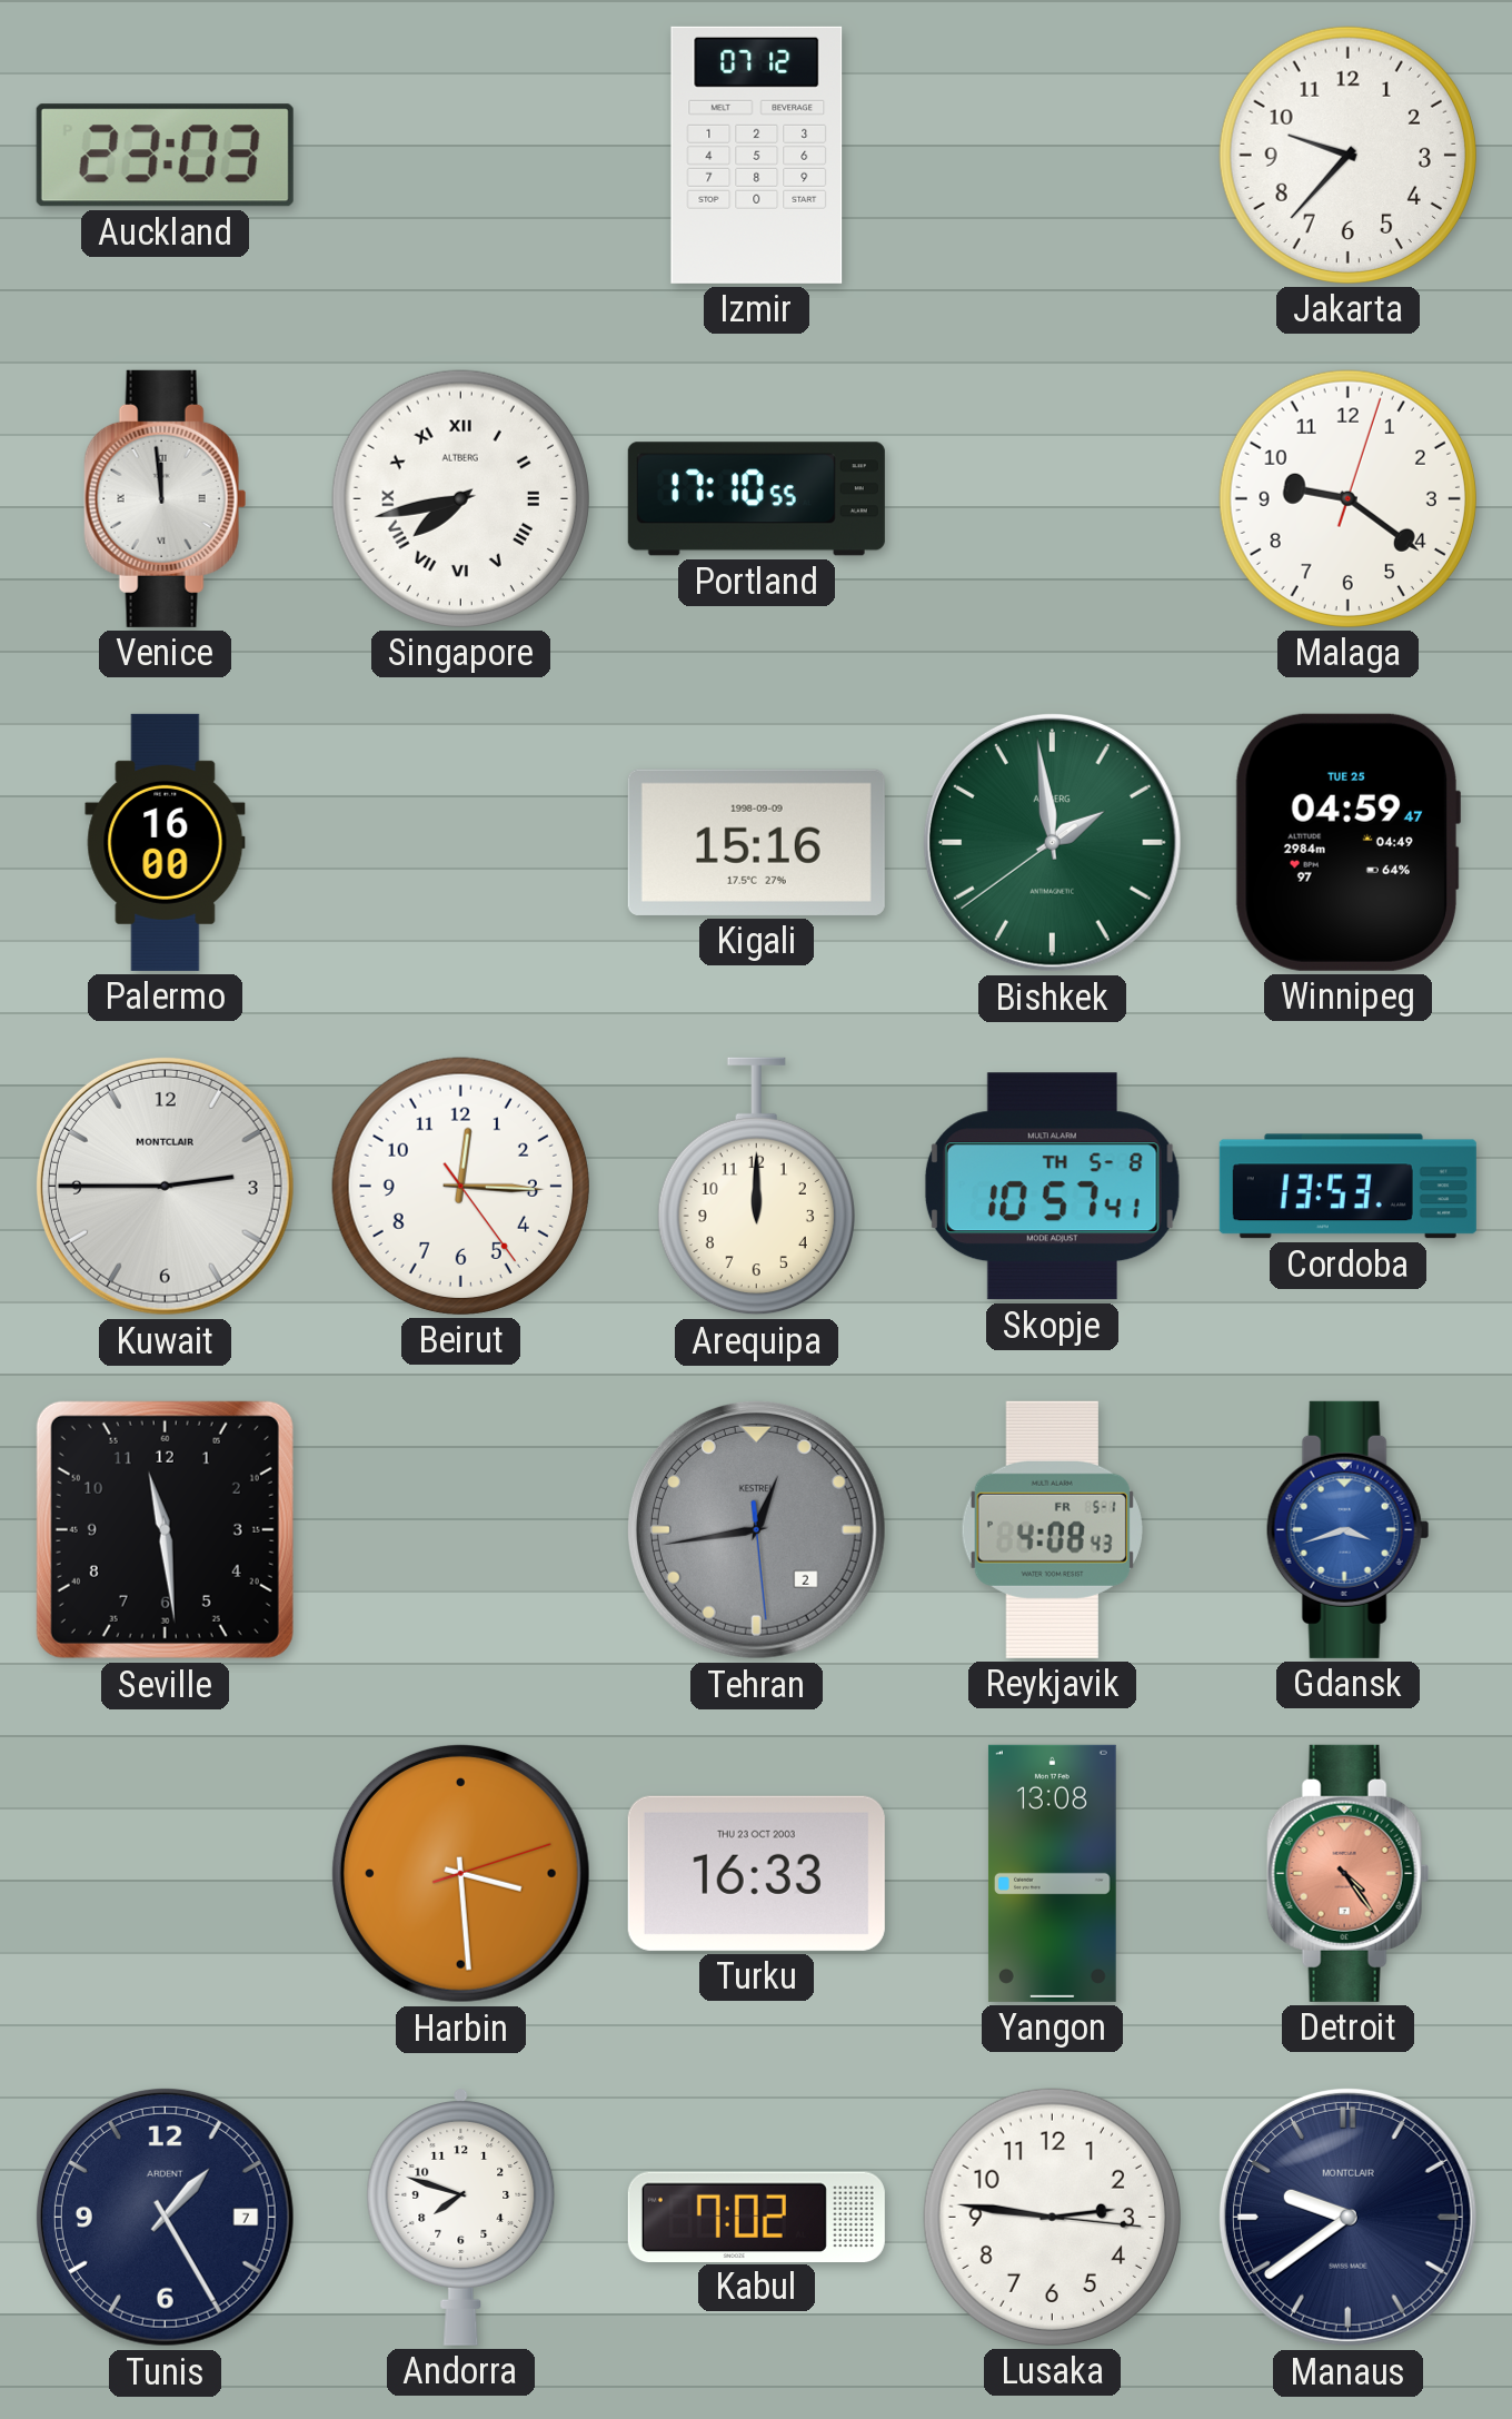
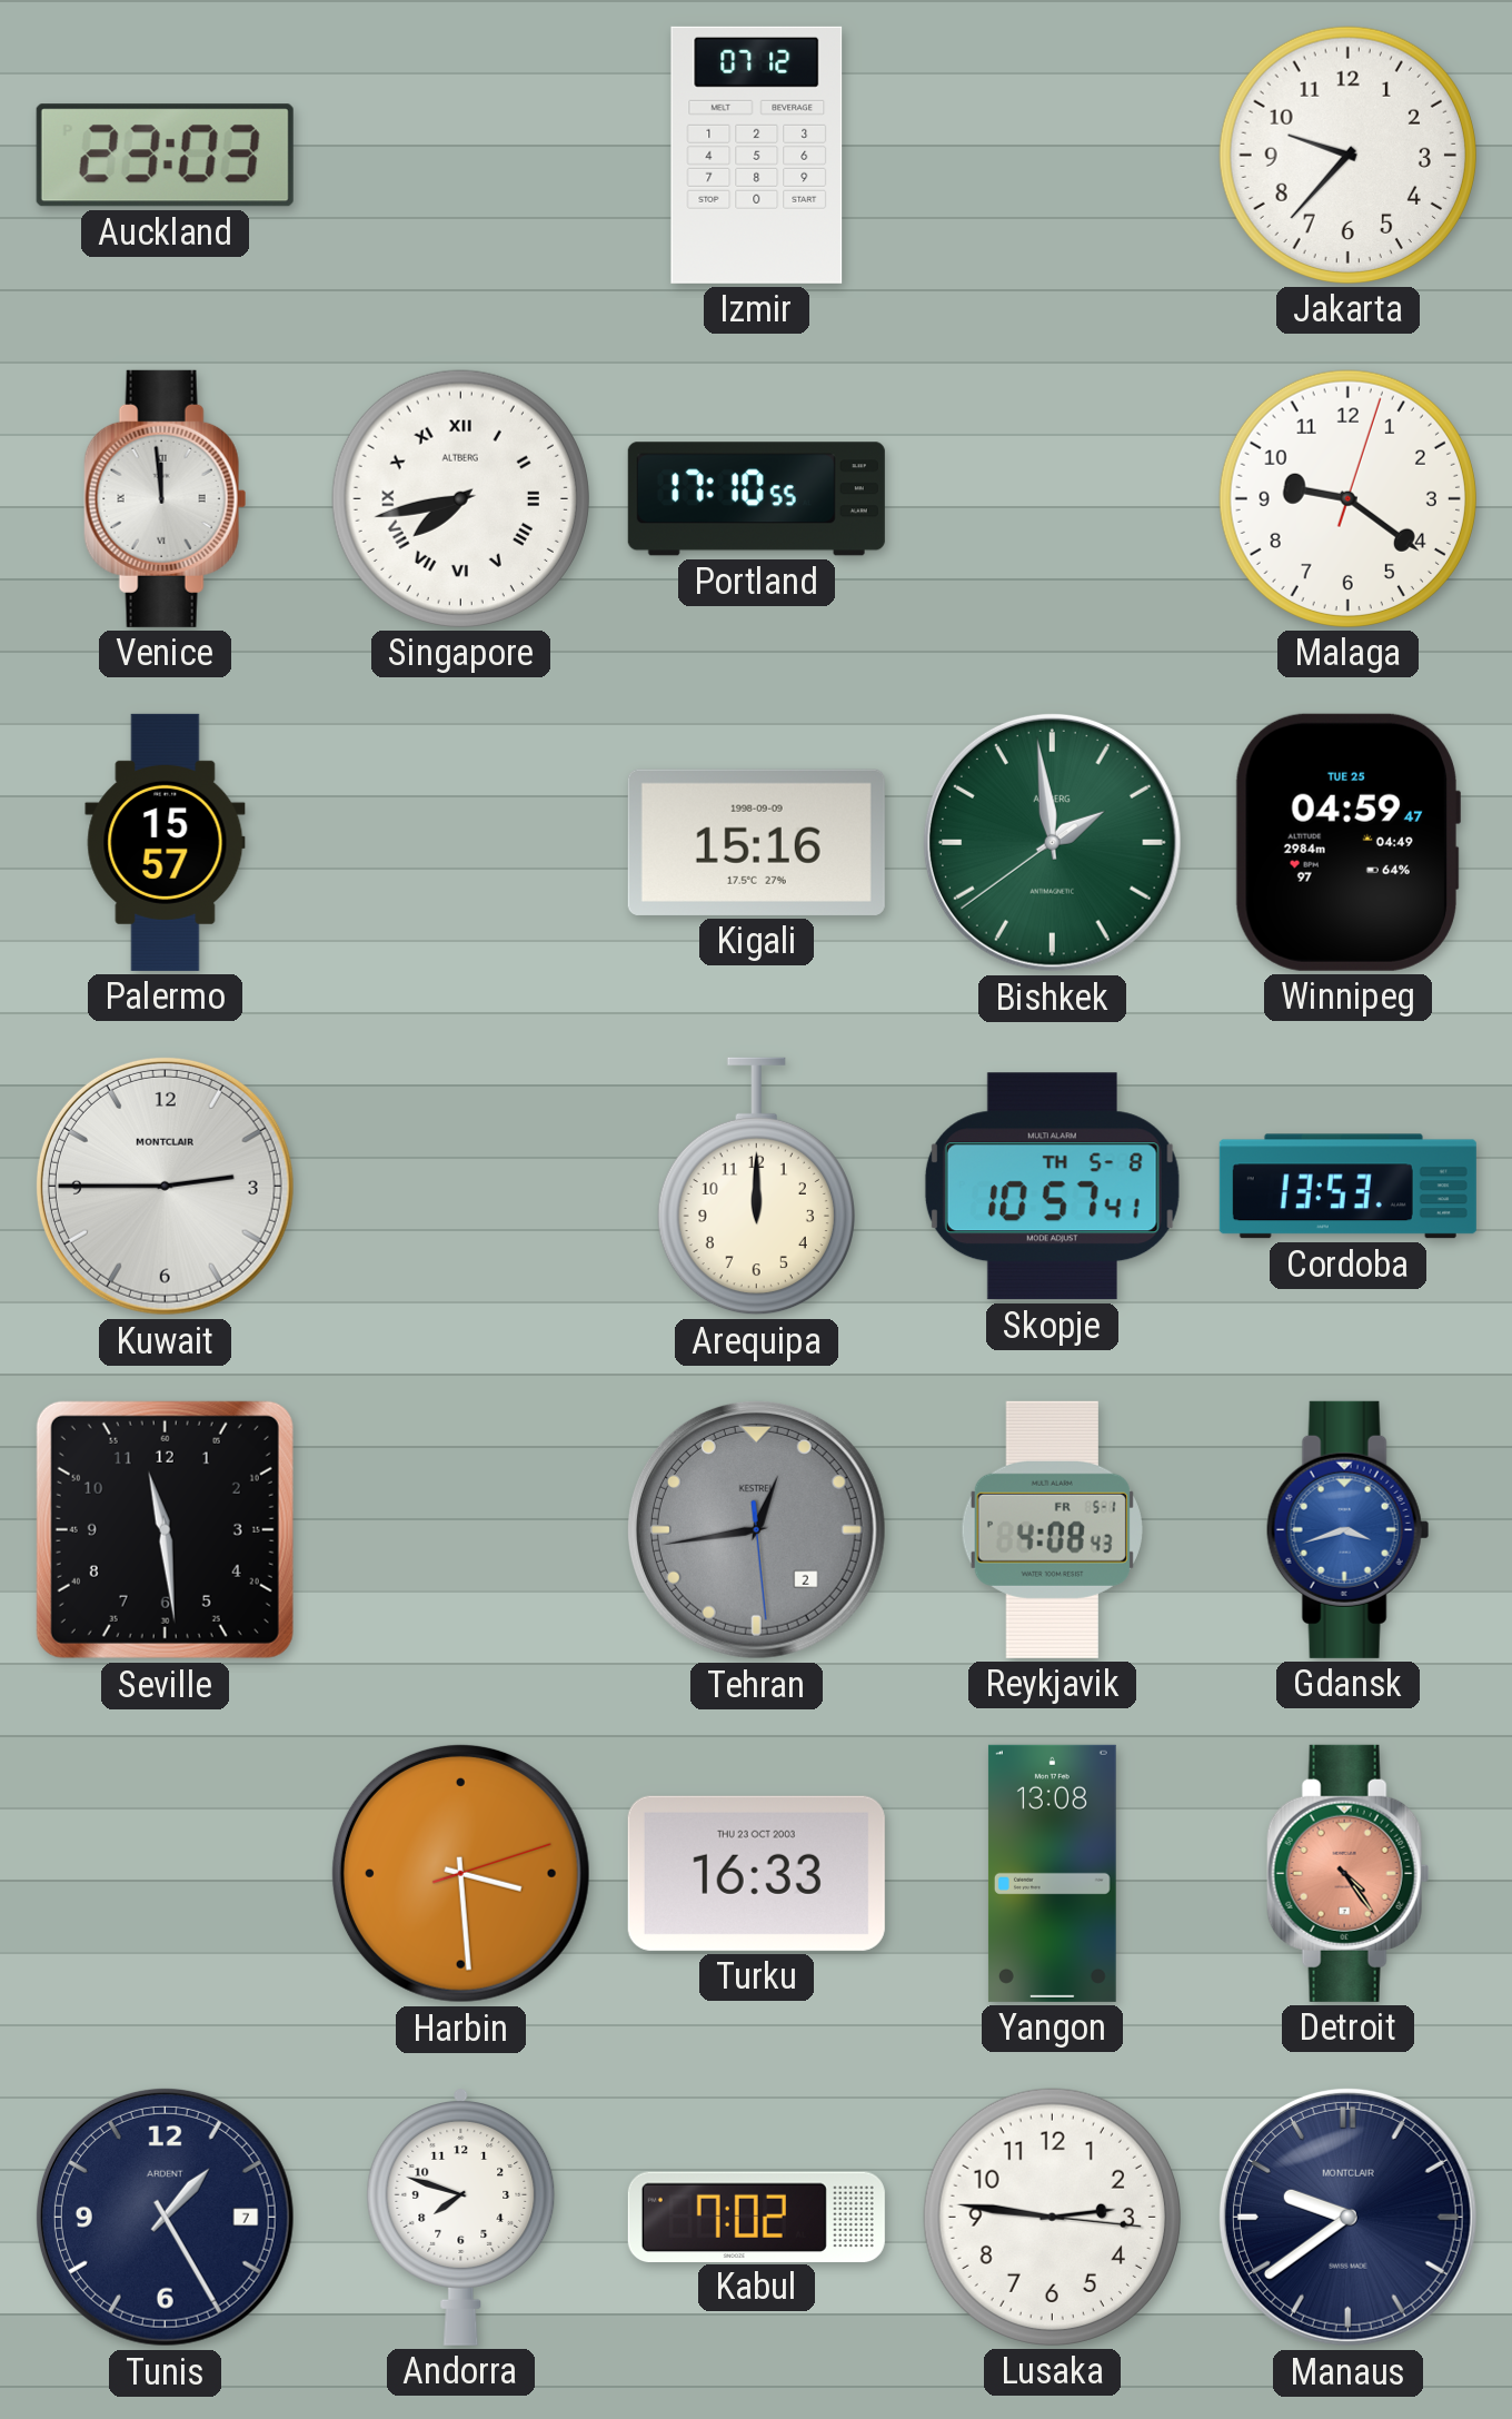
Palermo: 16:00 -> 15:57
Beirut: 12:15 -> none
